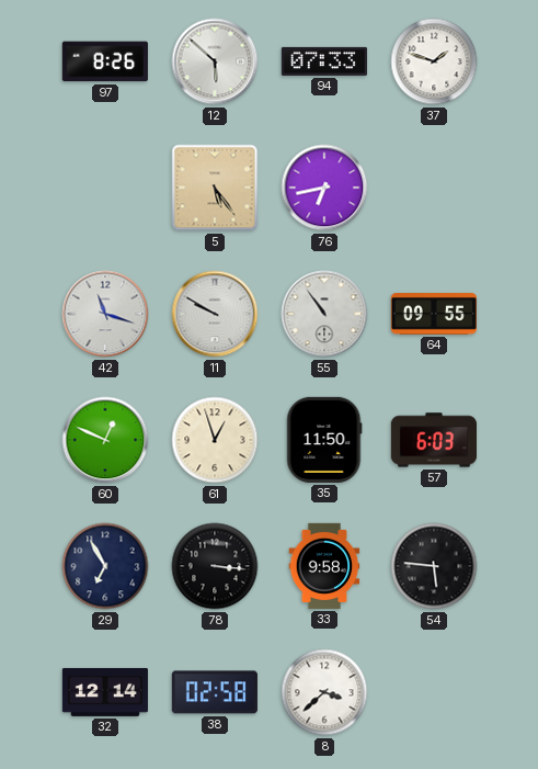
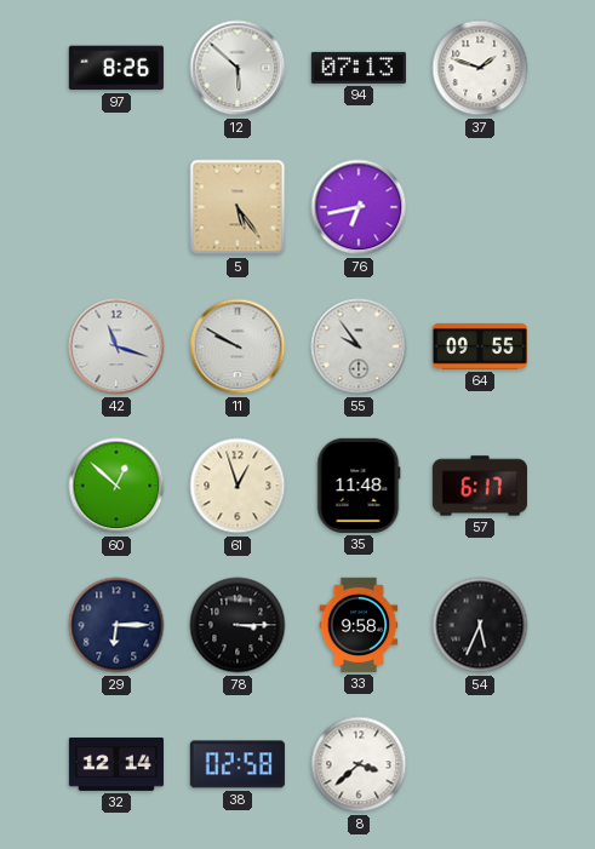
94: 07:33 -> 07:13
55: 10:54 -> 9:54
60: 12:49 -> 12:52
35: 11:50 -> 11:48
57: 6:03 -> 6:17
29: 6:55 -> 6:15
78: 3:16 -> 3:15
54: 5:46 -> 5:34
